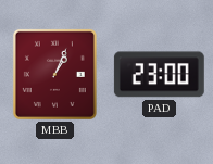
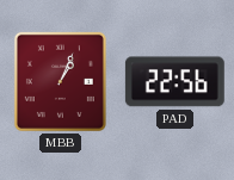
PAD: 23:00 -> 22:56
